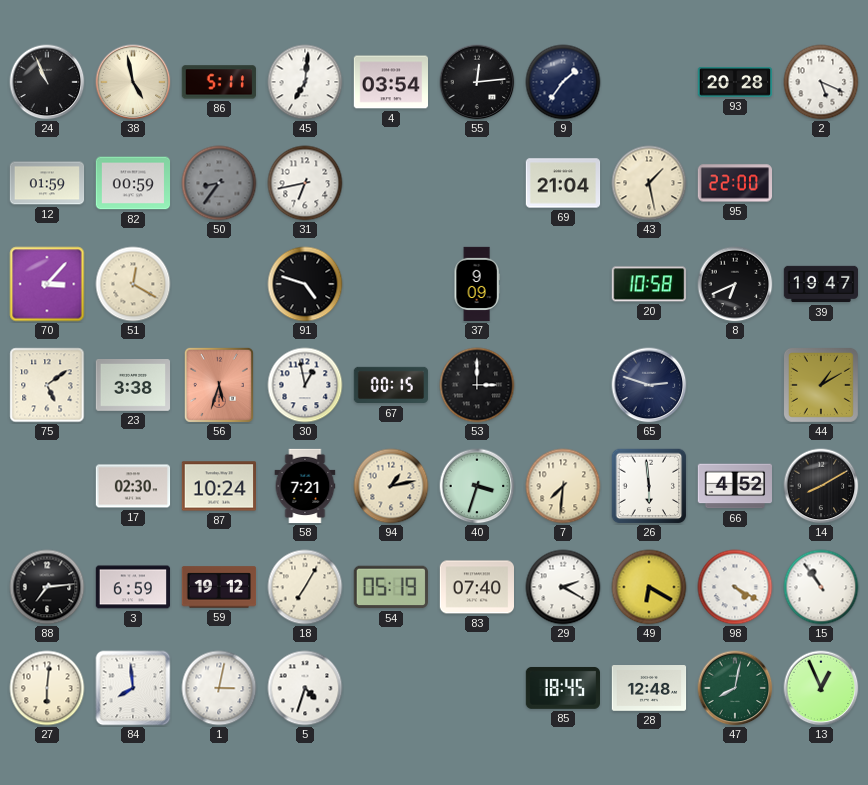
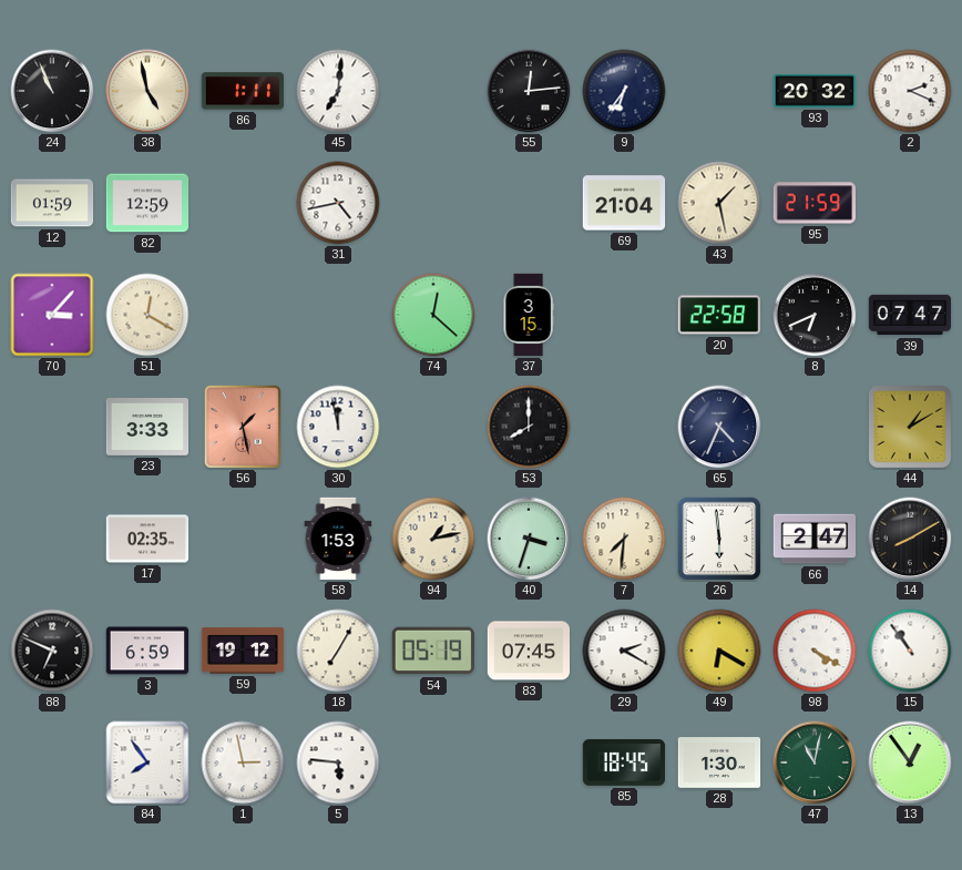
86: 5:11 -> 1:11
4: 03:54 -> none
9: 1:36 -> 6:36
93: 20:28 -> 20:32
2: 5:19 -> 2:19
82: 00:59 -> 12:59
50: 8:36 -> none
31: 6:43 -> 4:43
95: 22:00 -> 21:59
91: 4:48 -> none
74: none -> 12:22
37: 9:09 -> 3:15
20: 10:58 -> 22:58
39: 19:47 -> 07:47
75: 5:09 -> none
23: 3:38 -> 3:33
56: 5:33 -> 1:28
30: 12:58 -> 11:58
67: 00:15 -> none
53: 3:00 -> 8:00
65: 2:48 -> 4:34
17: 02:30 -> 02:35
87: 10:24 -> none
58: 7:21 -> 1:53
66: 4:52 -> 2:47
88: 7:14 -> 6:49
83: 07:40 -> 07:45
27: 6:01 -> none
84: 7:59 -> 7:54
1: 3:02 -> 2:58
5: 4:33 -> 5:46
28: 12:48 -> 1:30
47: 8:02 -> 11:02
13: 12:56 -> 12:54
